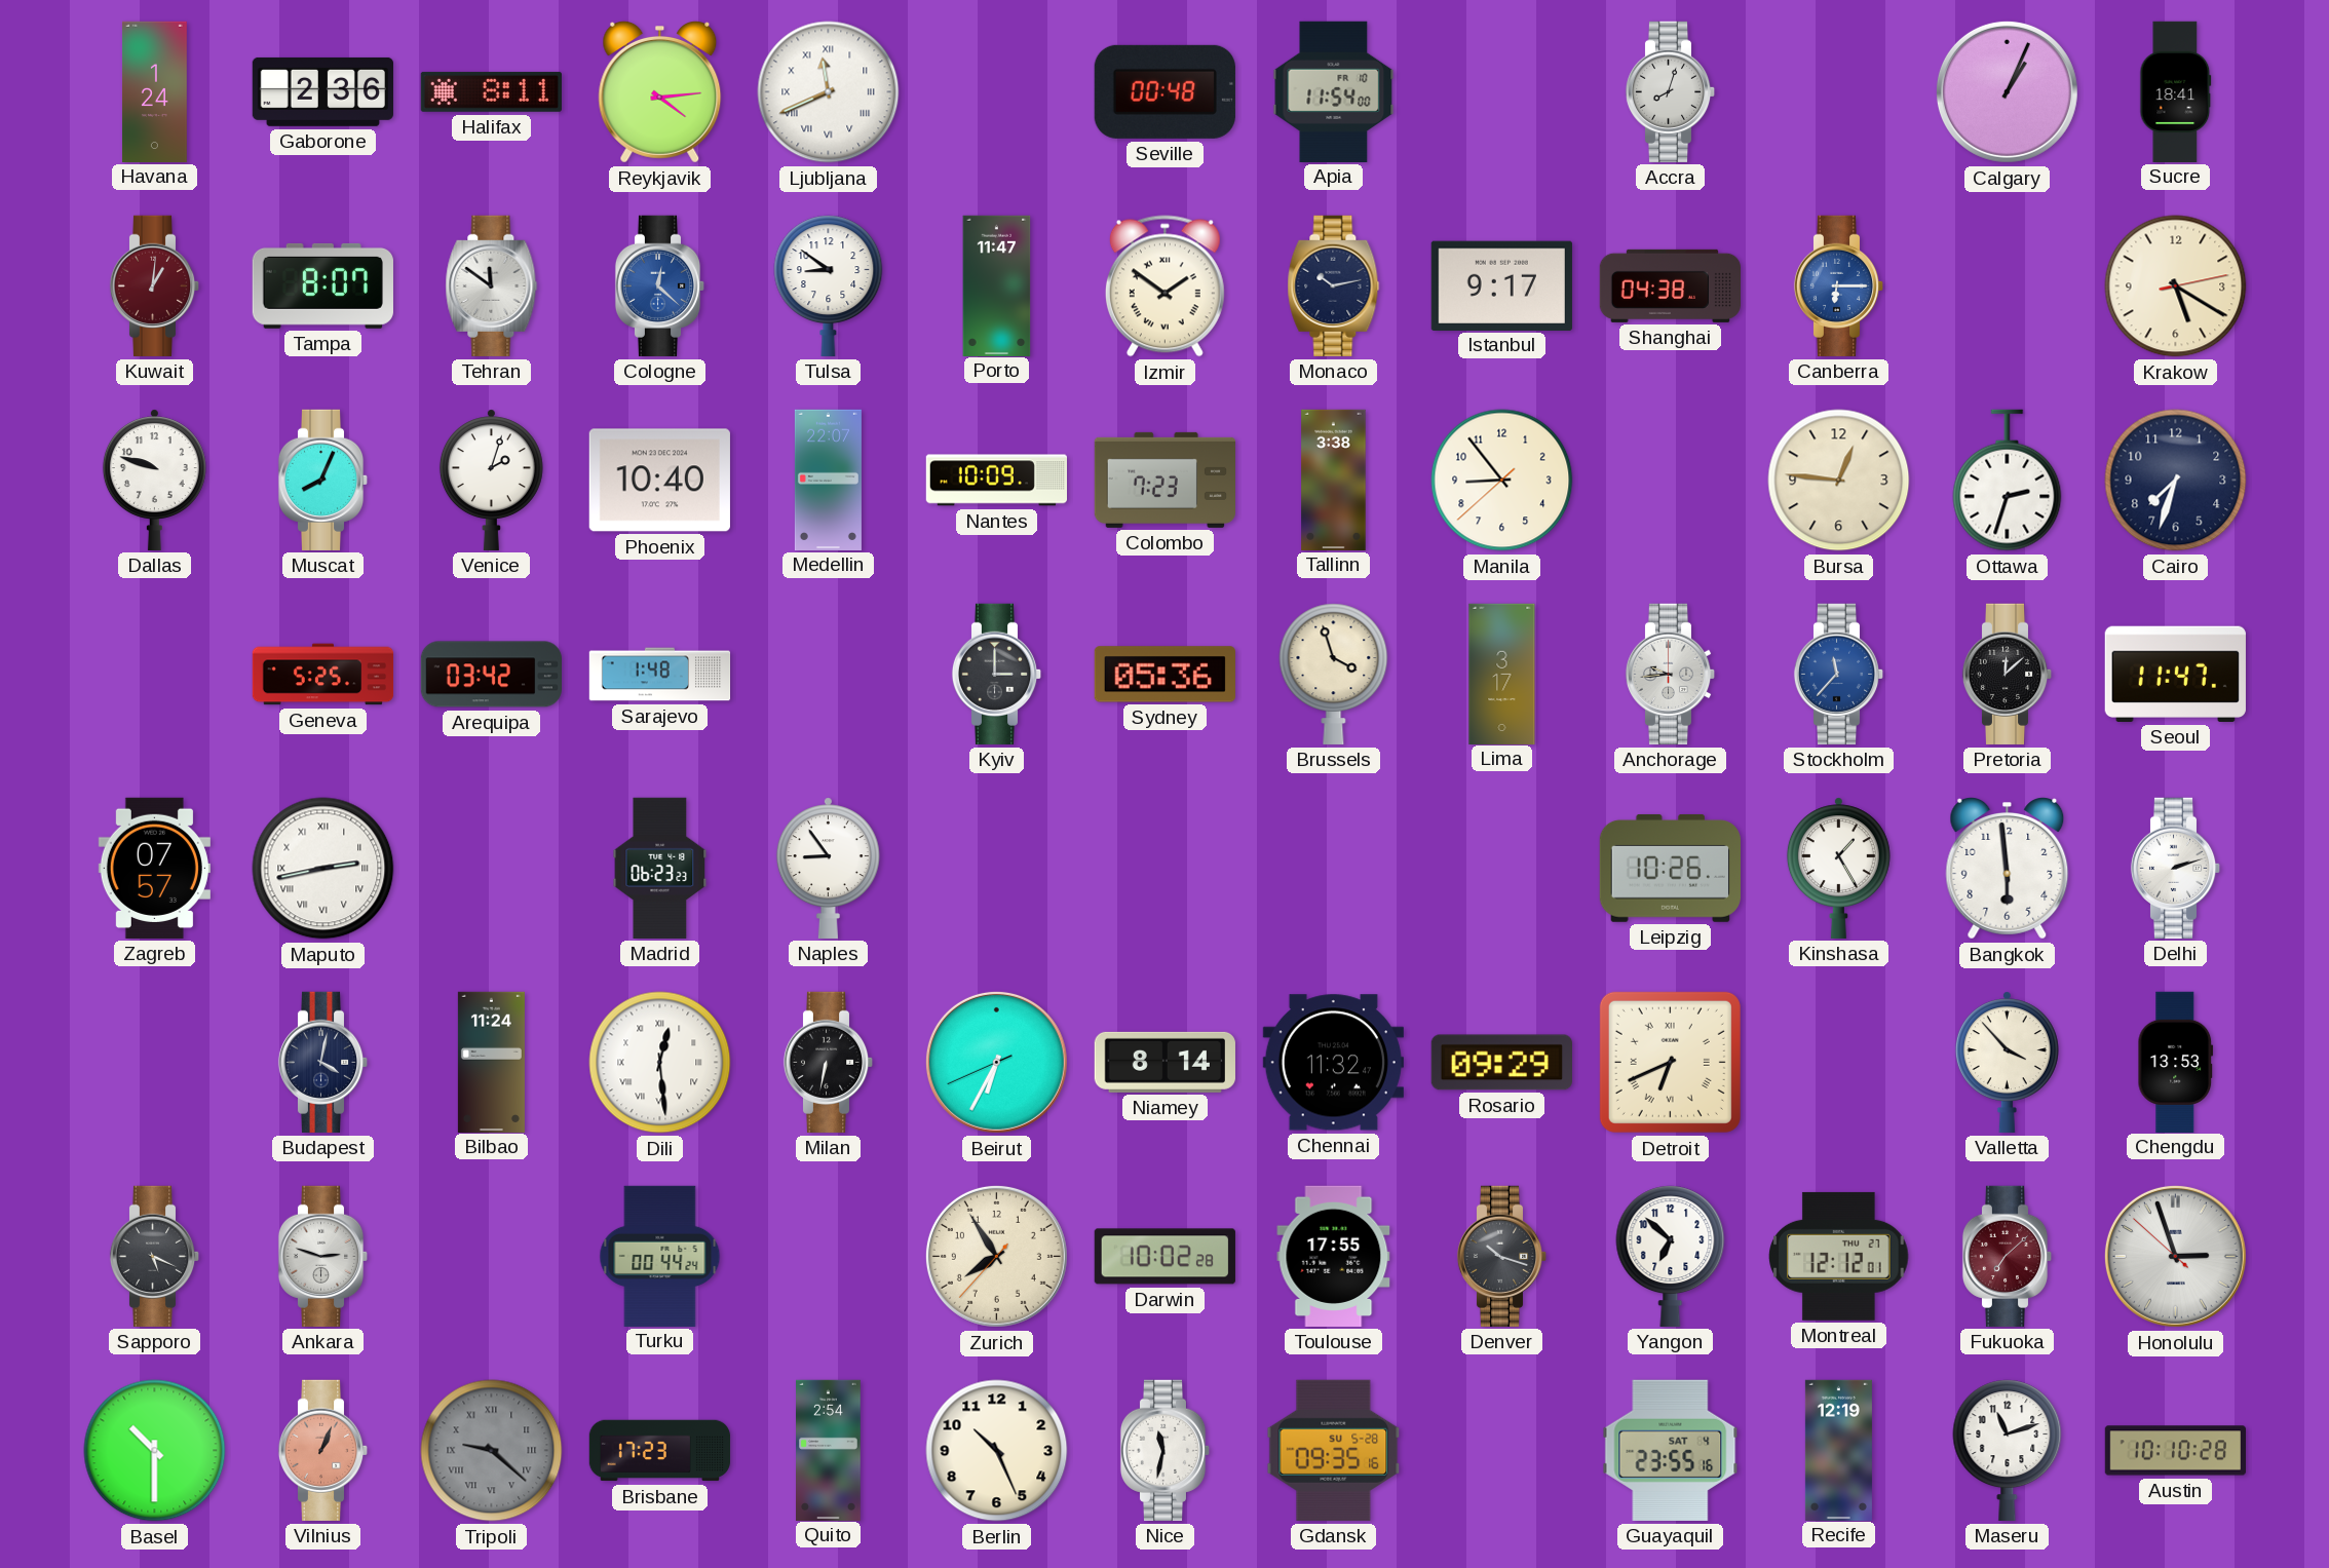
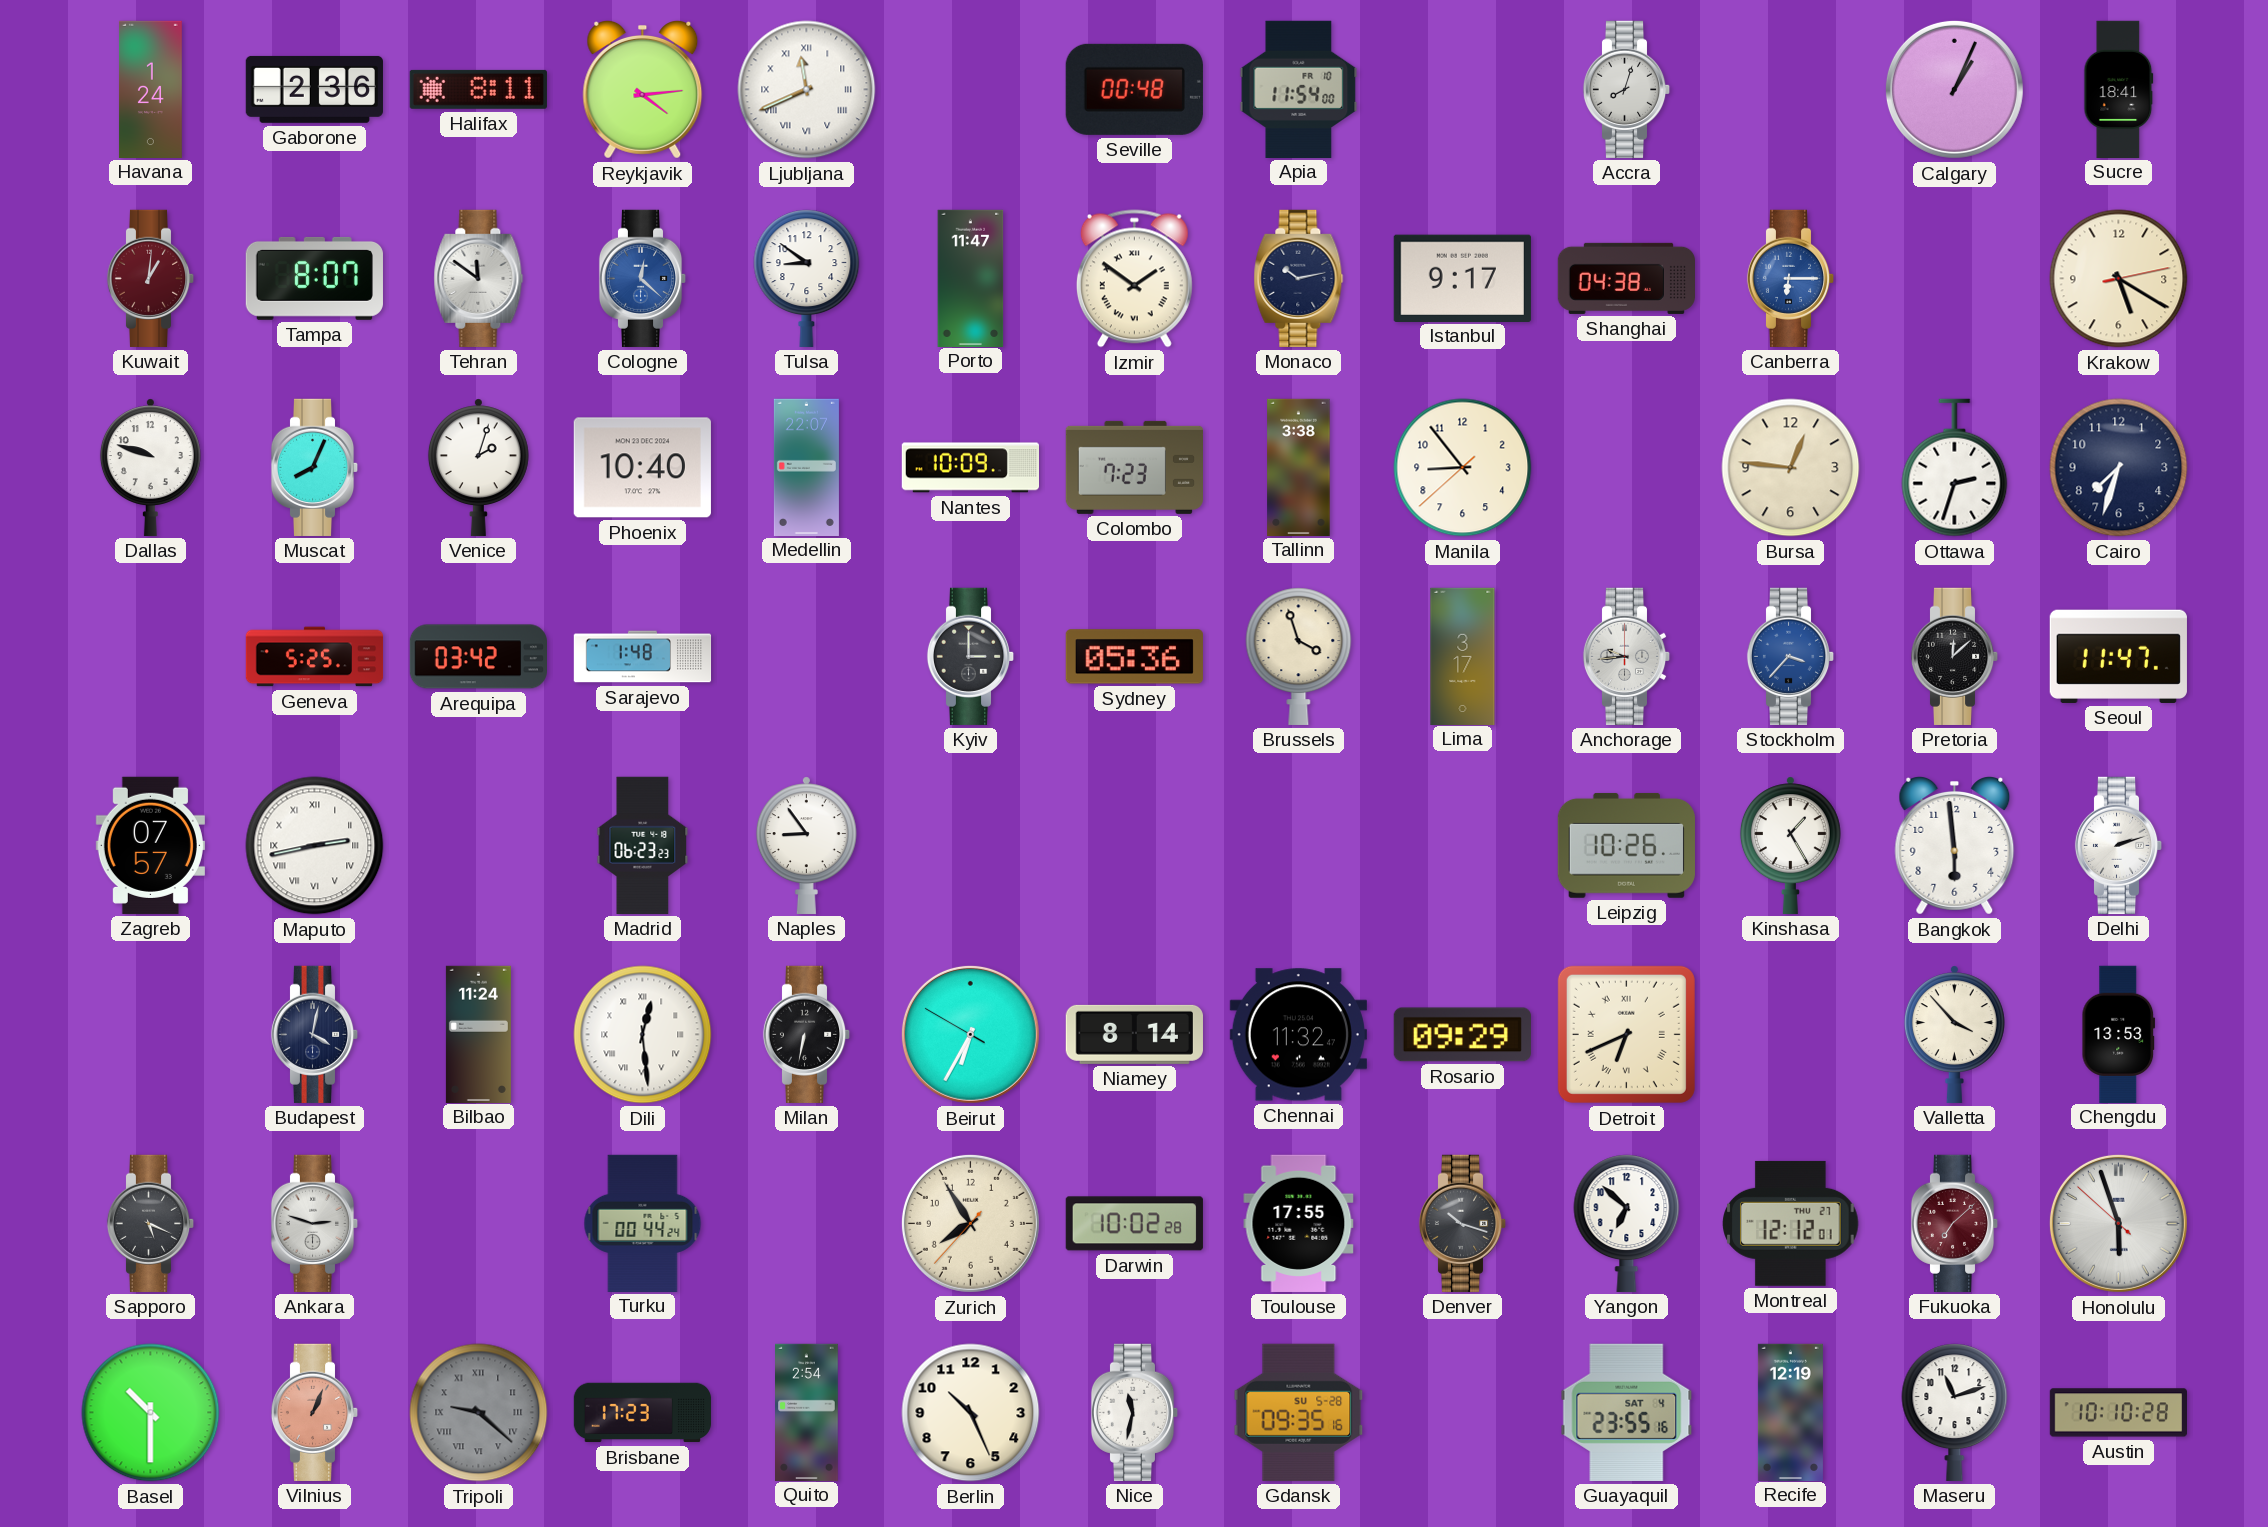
Stockholm: 11:37 -> 3:37
Beirut: 6:34:41 -> 6:34:50
Honolulu: 2:56 -> 5:56
